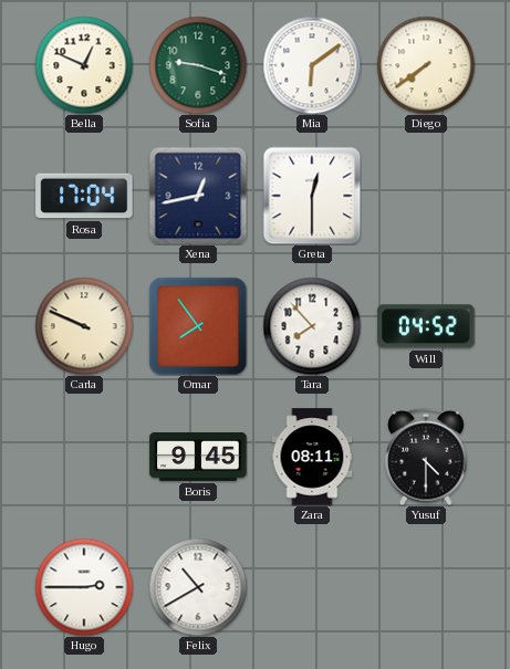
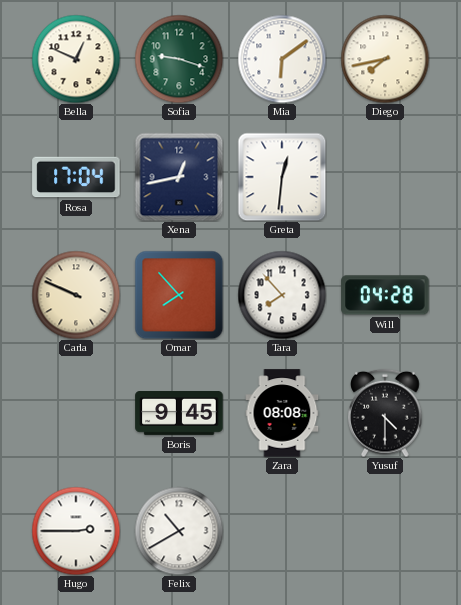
Diego: 7:39 -> 7:43
Greta: 12:30 -> 12:31
Omar: 7:54 -> 7:53
Will: 04:52 -> 04:28
Zara: 08:11 -> 08:08
